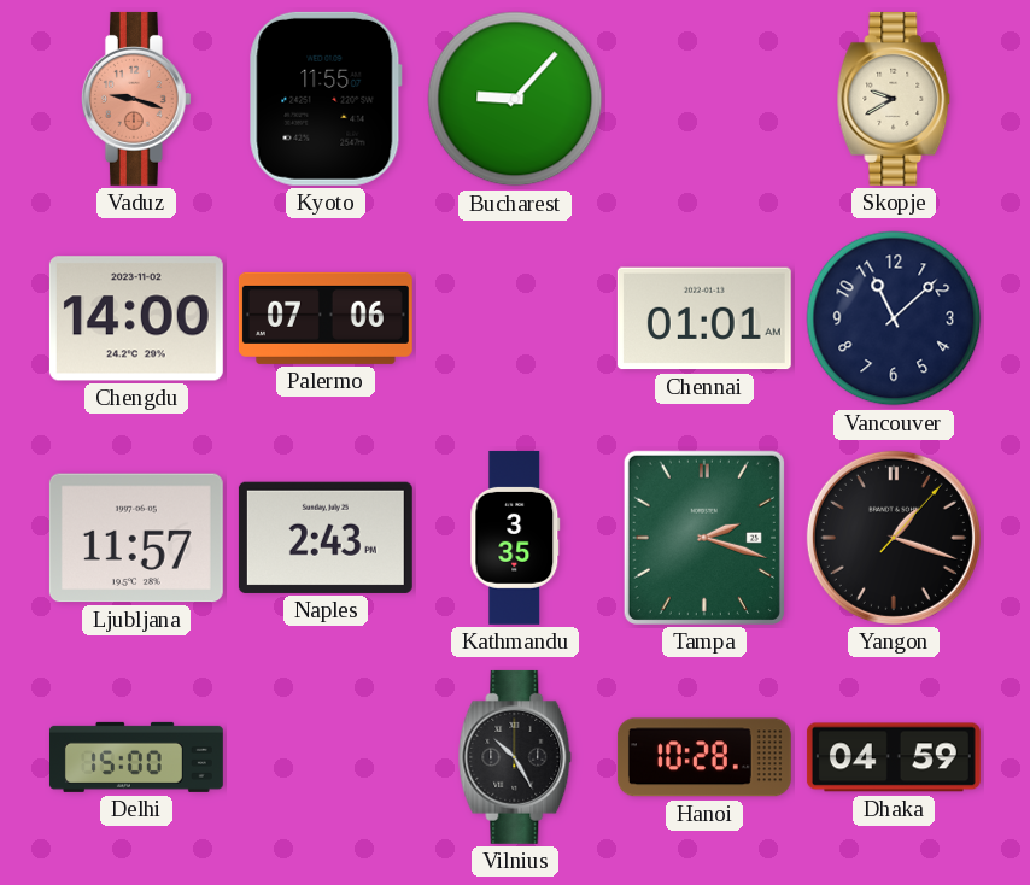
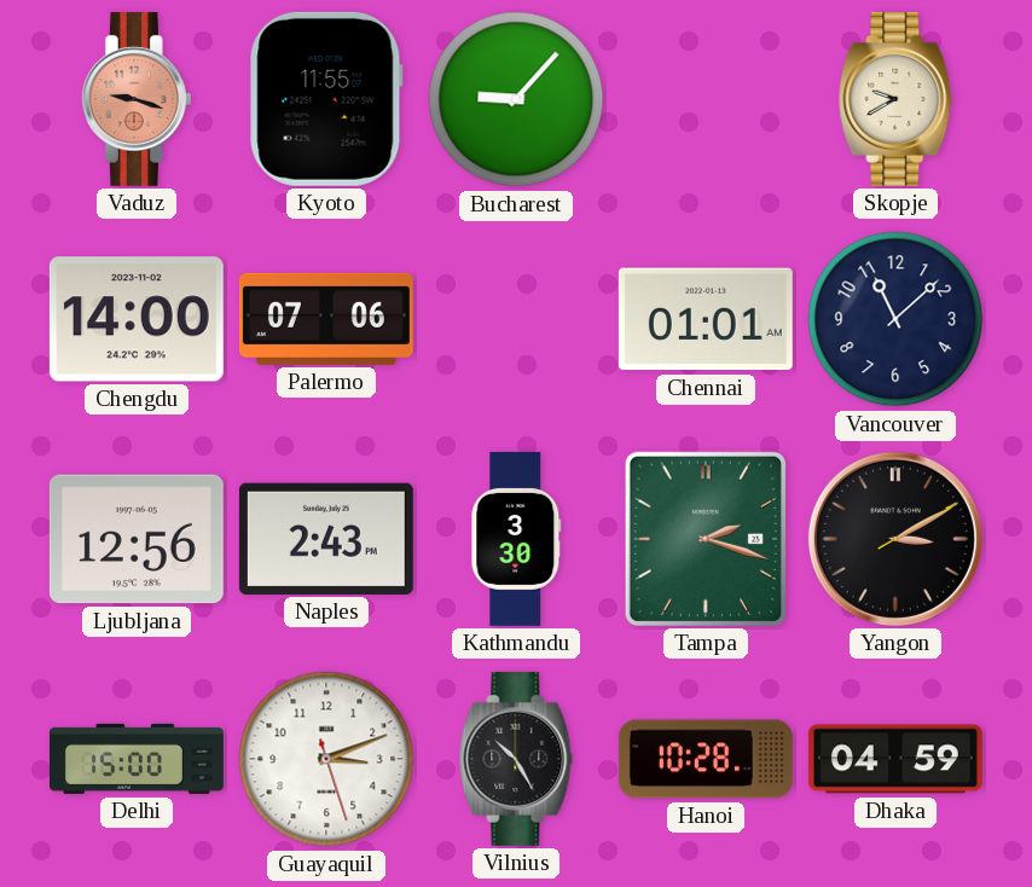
Ljubljana: 11:57 -> 12:56
Kathmandu: 3:35 -> 3:30
Yangon: 1:18 -> 3:10
Guayaquil: none -> 3:11
